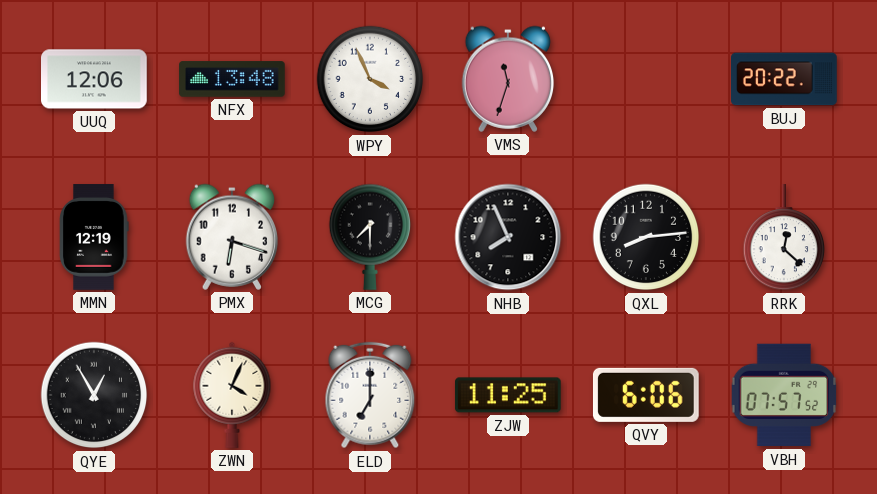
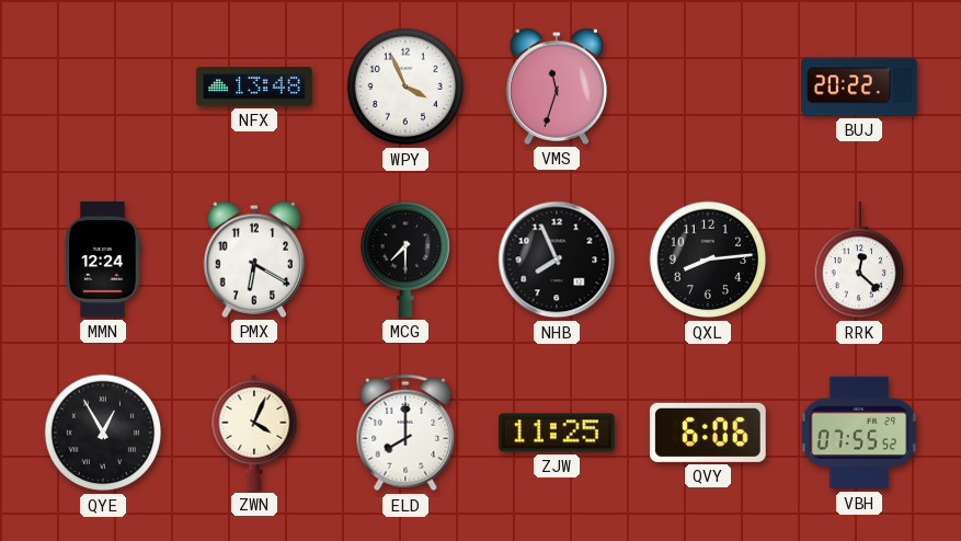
UUQ: 12:06 -> none
MMN: 12:19 -> 12:24
PMX: 6:18 -> 6:20
ELD: 7:00 -> 8:00
VBH: 07:57 -> 07:55
